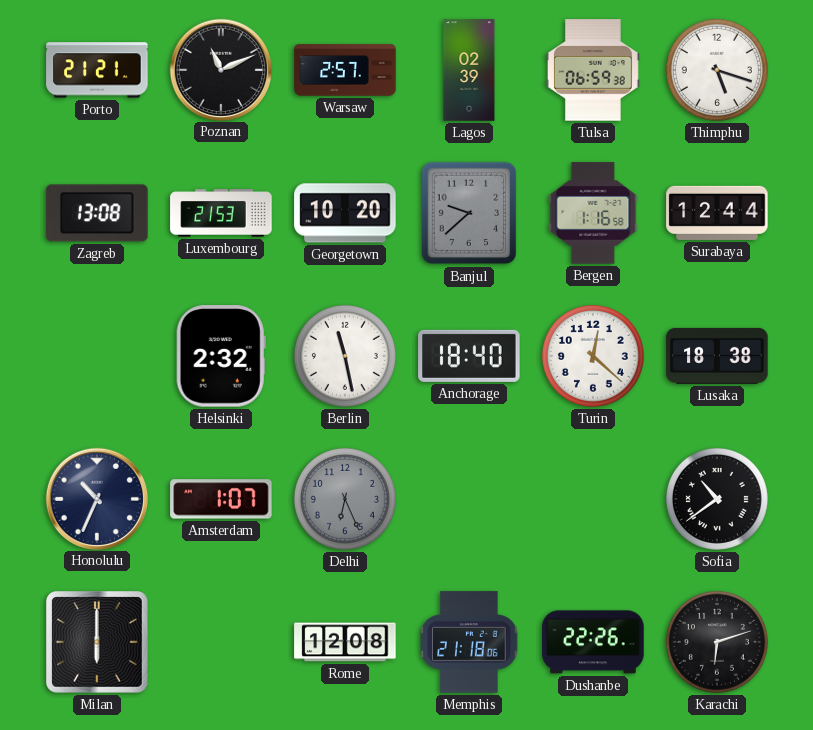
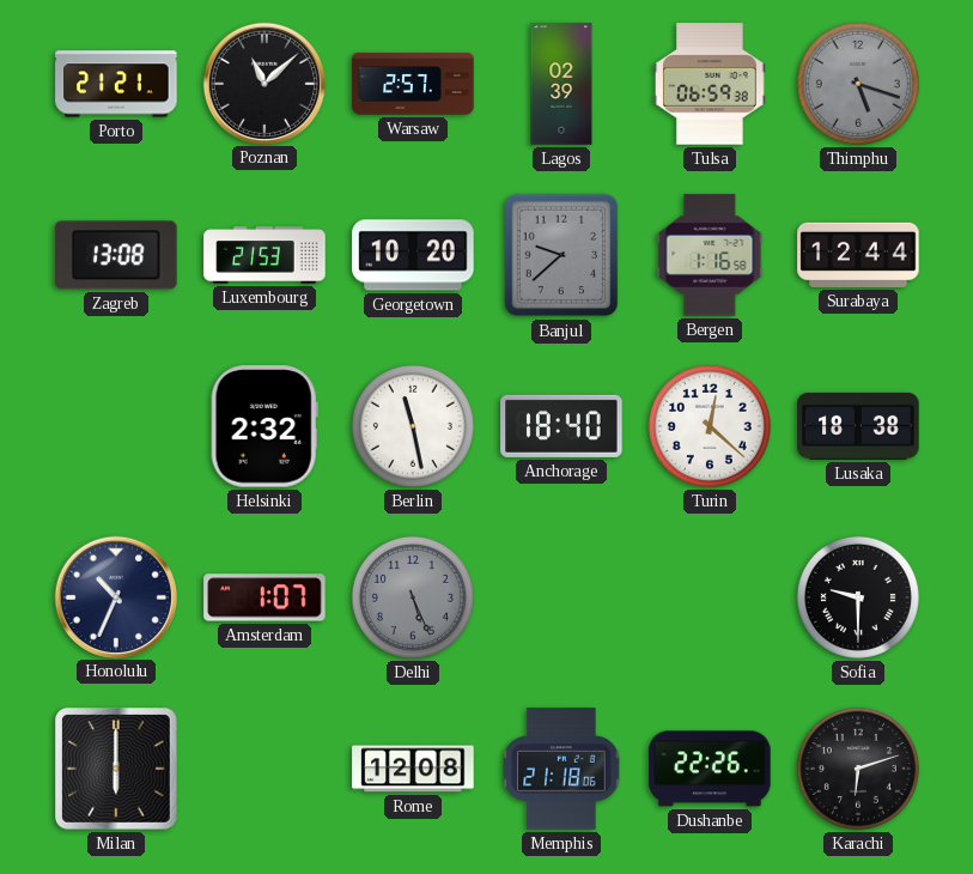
Poznan: 11:11 -> 11:08
Thimphu dial: white -> grey
Delhi: 6:26 -> 5:26
Sofia: 10:39 -> 9:30
